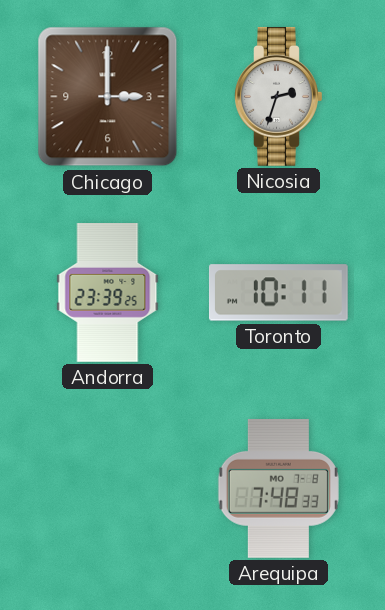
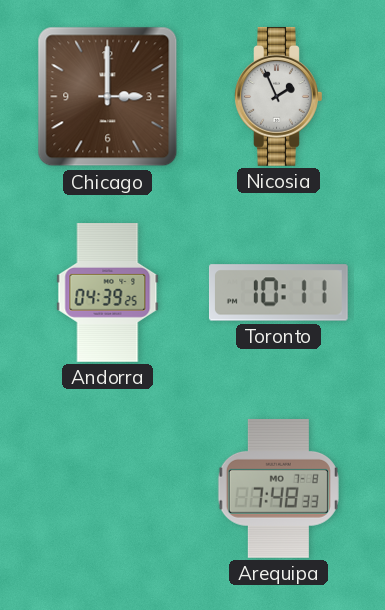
Nicosia: 2:33 -> 1:56
Andorra: 23:39 -> 04:39
